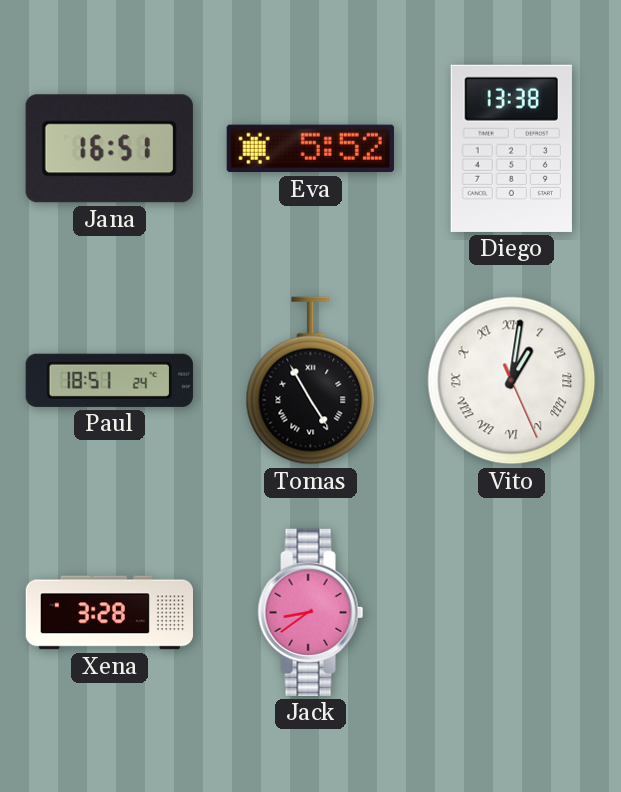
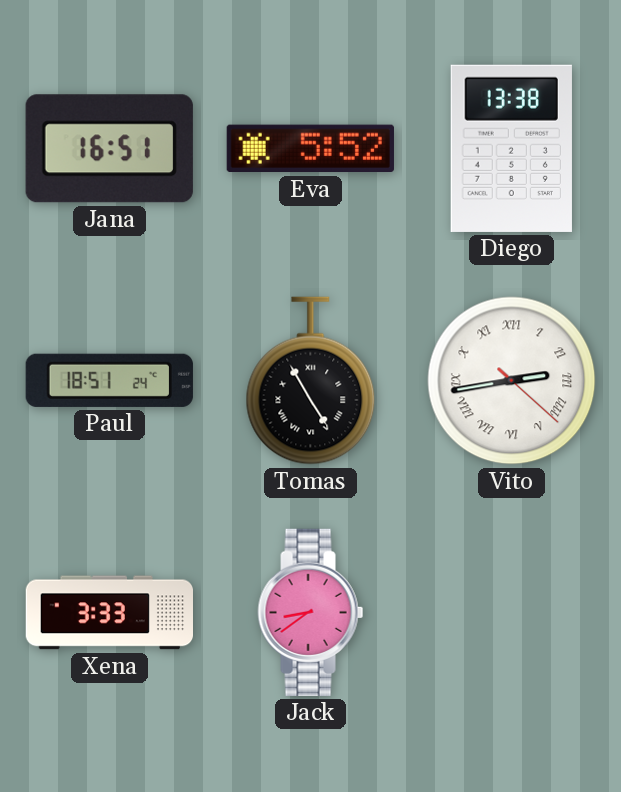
Vito: 1:01 -> 2:43
Xena: 3:28 -> 3:33
